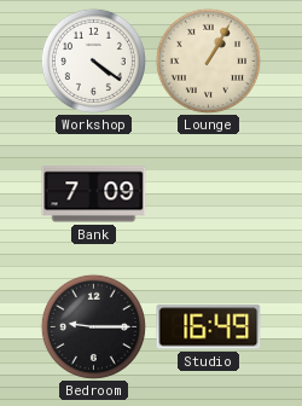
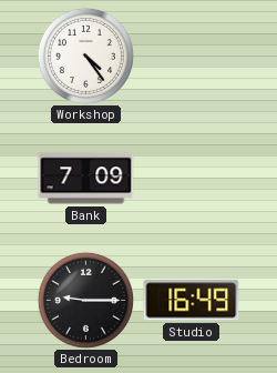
Workshop: 4:21 -> 4:24
Lounge: 1:05 -> none
